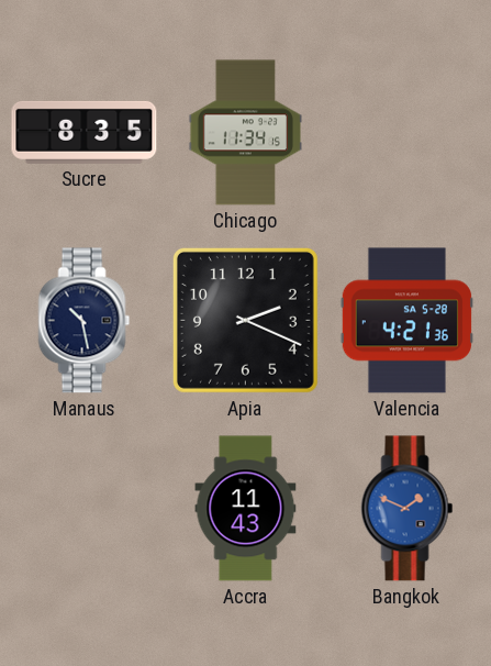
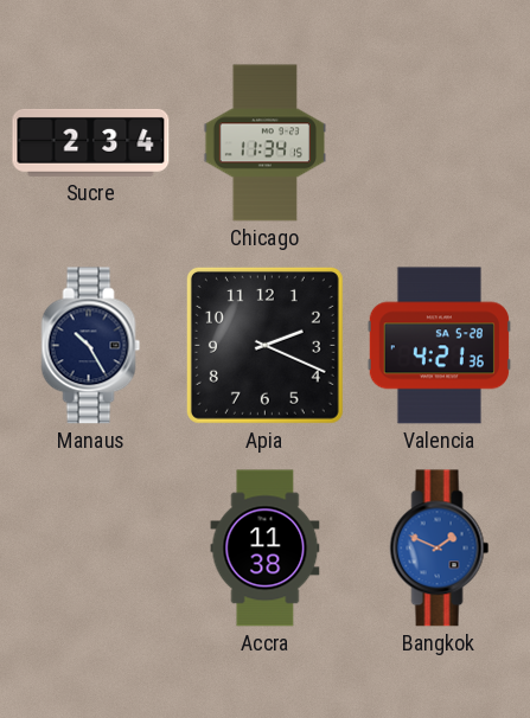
Sucre: 8:35 -> 2:34
Manaus: 10:28 -> 10:25
Accra: 11:43 -> 11:38
